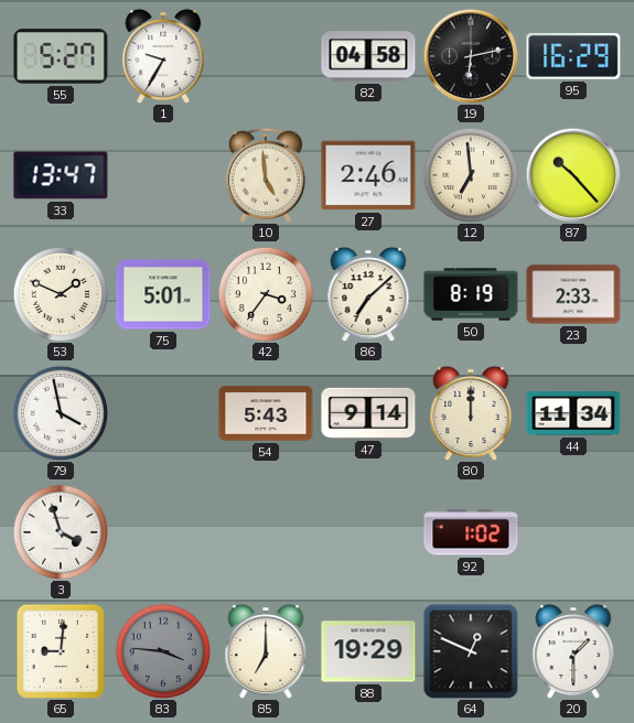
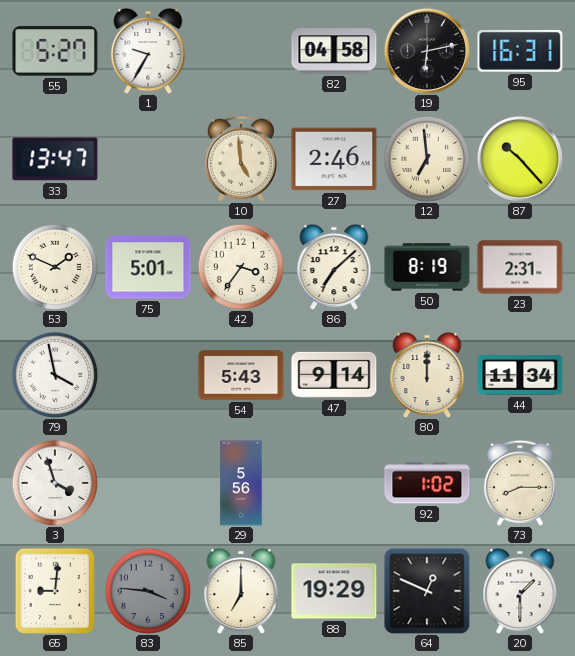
95: 16:29 -> 16:31
23: 2:33 -> 2:31
29: none -> 5:56
73: none -> 8:15
